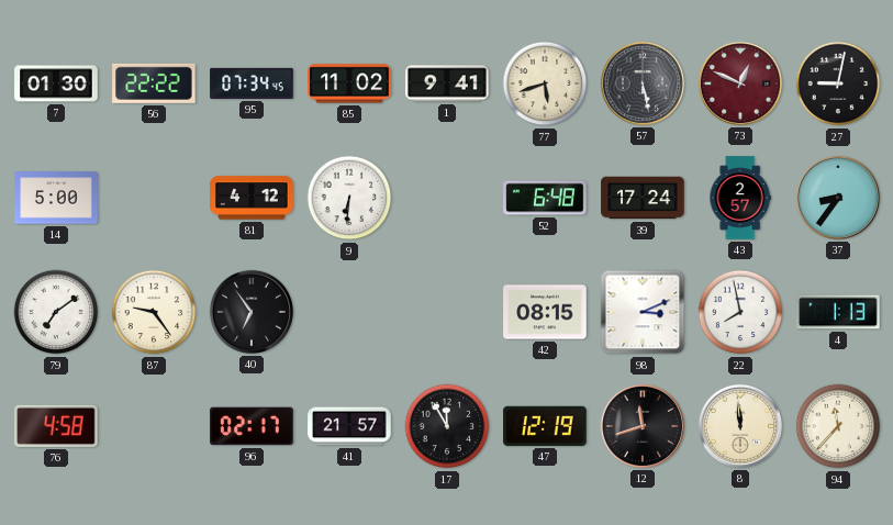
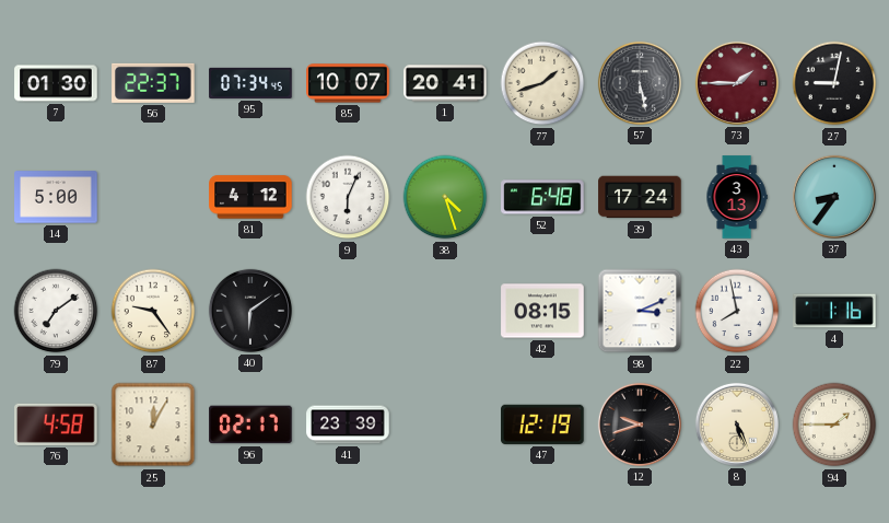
56: 22:22 -> 22:37
85: 11:02 -> 10:07
1: 9:41 -> 20:41
77: 5:42 -> 1:42
73: 12:49 -> 1:45
9: 6:31 -> 6:04
38: none -> 4:27
43: 2:57 -> 3:13
40: 6:54 -> 6:09
4: 1:13 -> 1:16
25: none -> 12:05
41: 21:57 -> 23:39
17: 11:55 -> none
12: 11:42 -> 9:42
8: 11:59 -> 5:26
94: 11:37 -> 1:45
